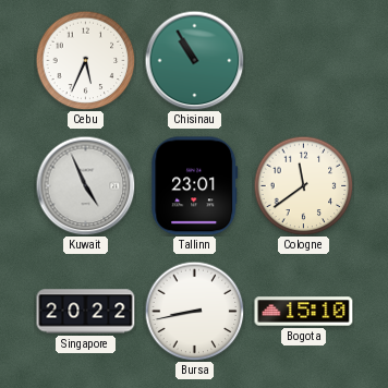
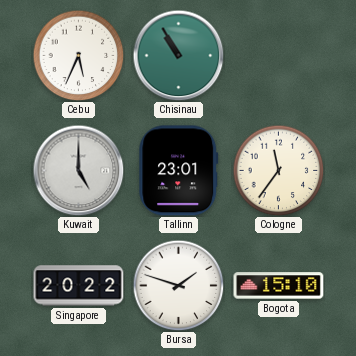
Kuwait: 4:56 -> 5:00
Cologne: 11:39 -> 11:36
Bursa: 8:43 -> 1:48
